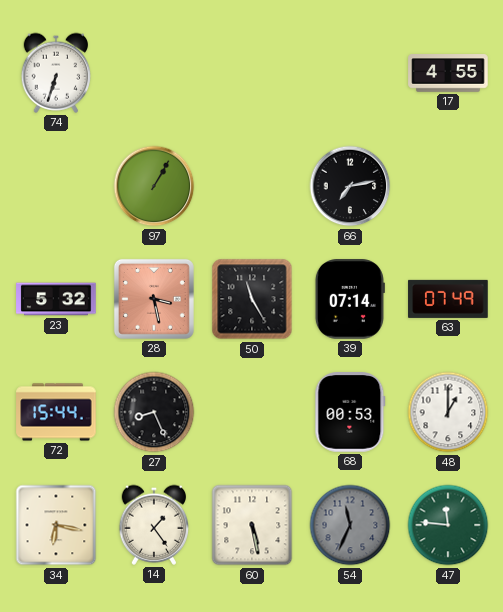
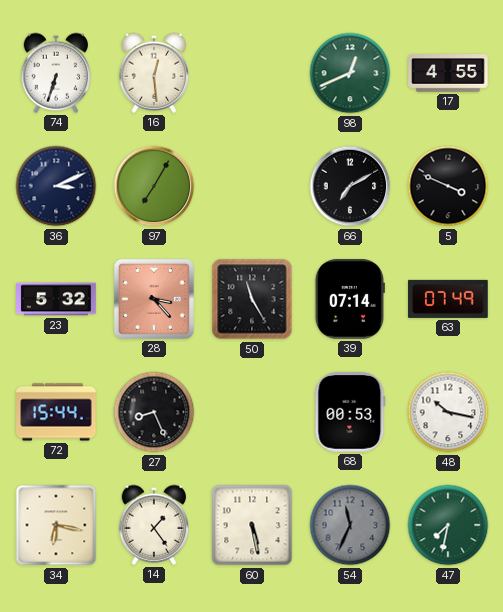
16: none -> 12:29
98: none -> 12:41
36: none -> 3:11
97: 1:05 -> 7:05
66: 7:13 -> 7:10
5: none -> 3:49
28: 3:28 -> 3:23
48: 1:00 -> 10:17
47: 11:46 -> 7:32
